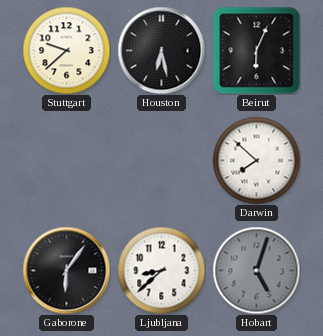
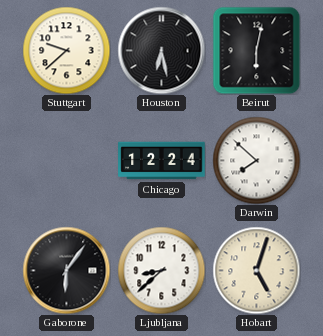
Beirut: 6:04 -> 6:02
Chicago: none -> 12:24
Hobart dial: grey -> cream
